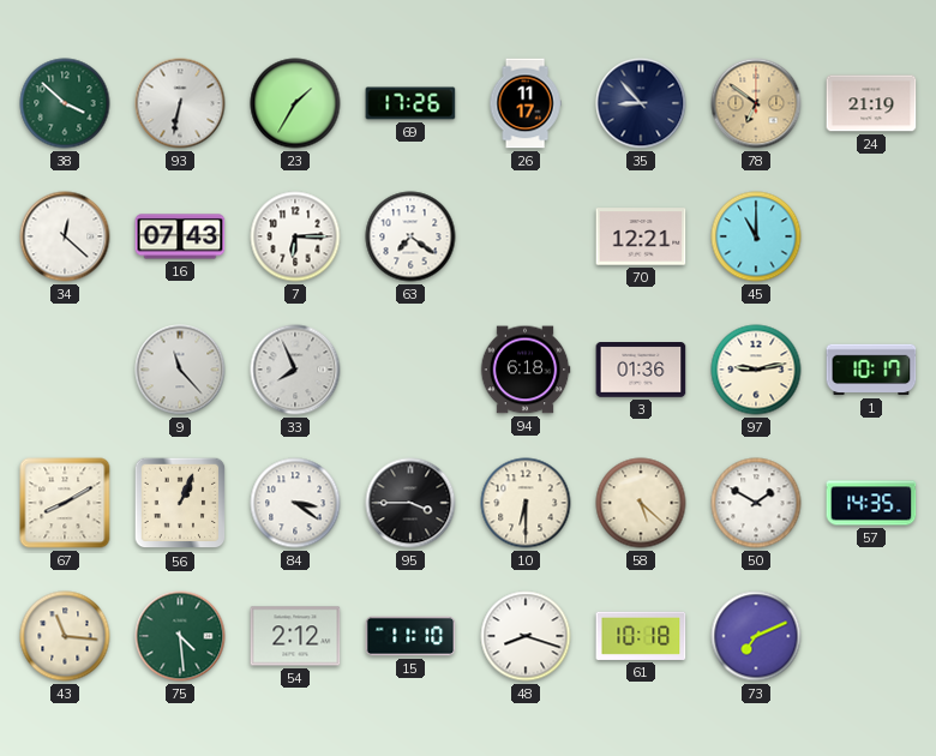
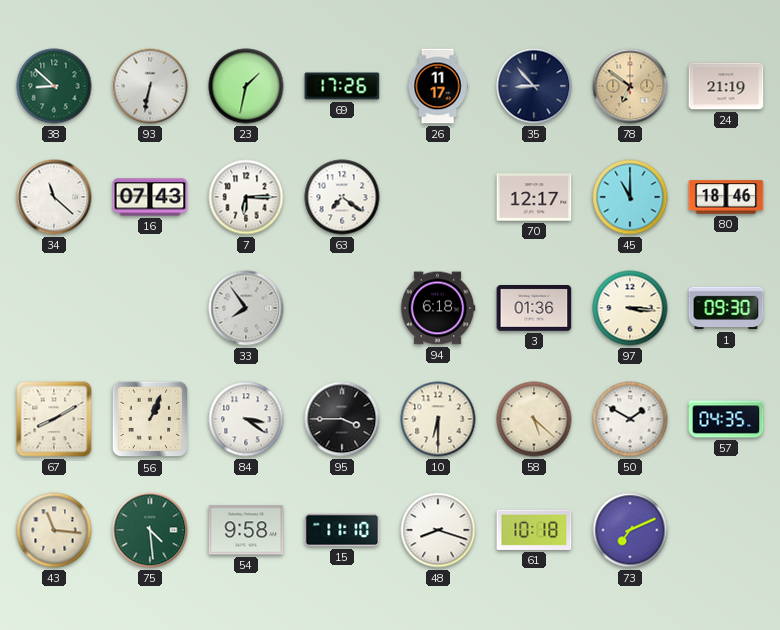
38: 3:52 -> 8:52
23: 1:35 -> 1:32
34: 12:22 -> 11:22
70: 12:21 -> 12:17
80: none -> 18:46
9: 11:23 -> none
33: 7:56 -> 7:54
97: 9:13 -> 3:16
1: 10:17 -> 09:30
57: 14:35 -> 04:35
54: 2:12 -> 9:58
